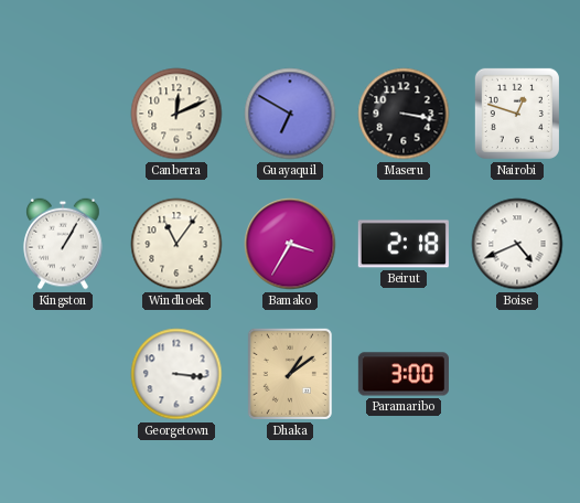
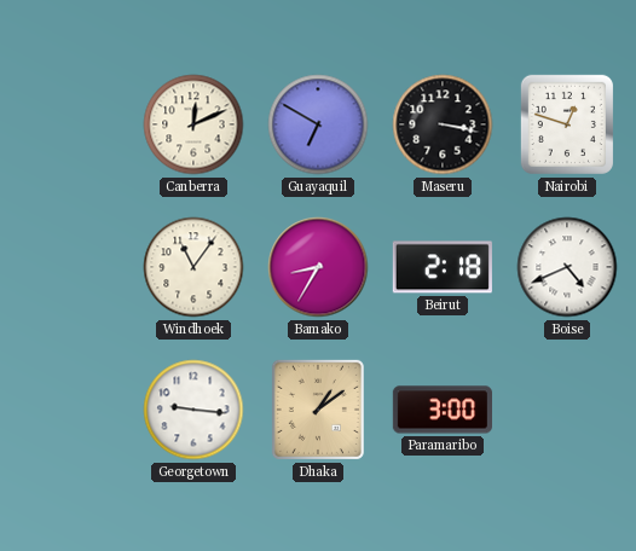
Kingston: 1:05 -> none
Bamako: 3:35 -> 8:35
Georgetown: 3:16 -> 9:16
